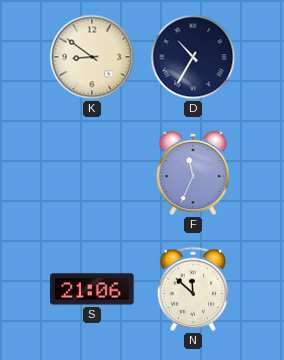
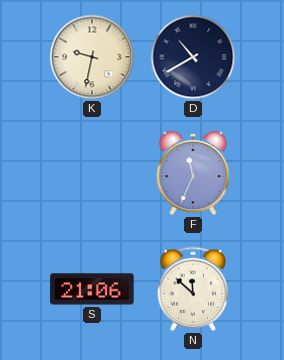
K: 8:51 -> 9:32
D: 10:35 -> 10:40
